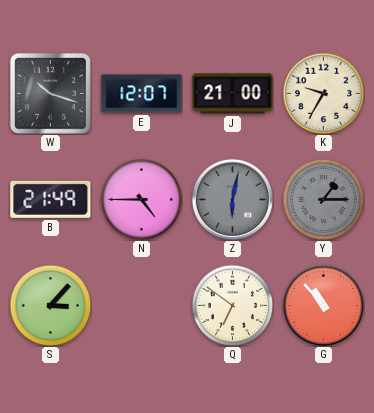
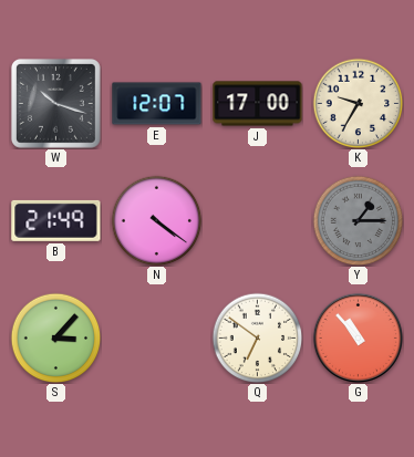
J: 21:00 -> 17:00
N: 4:45 -> 4:21
Z: 6:02 -> none
